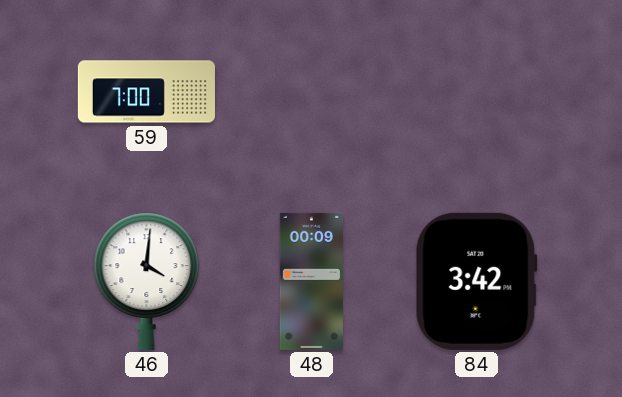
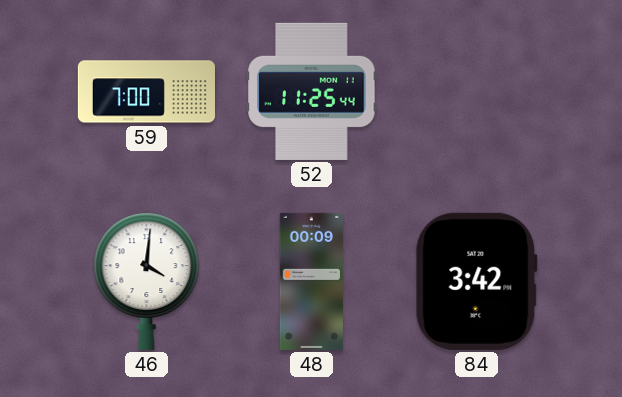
52: none -> 11:25
